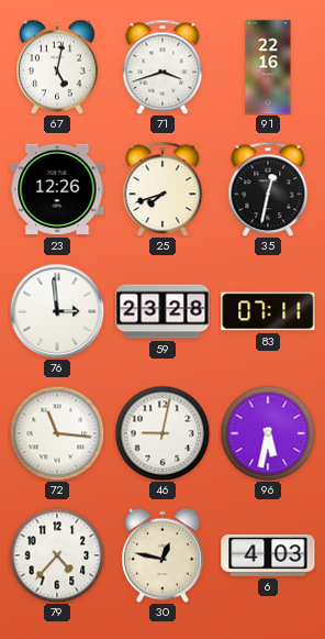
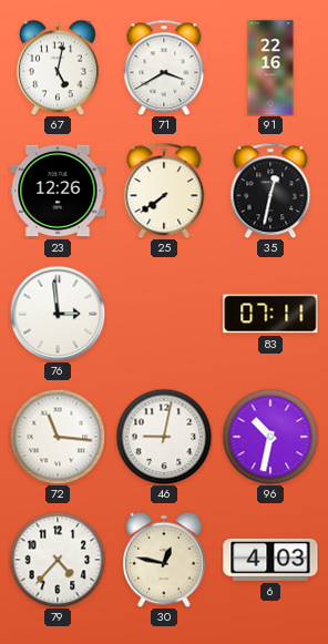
71: 3:42 -> 3:40
25: 7:42 -> 7:39
59: 23:28 -> none
96: 5:32 -> 10:32
